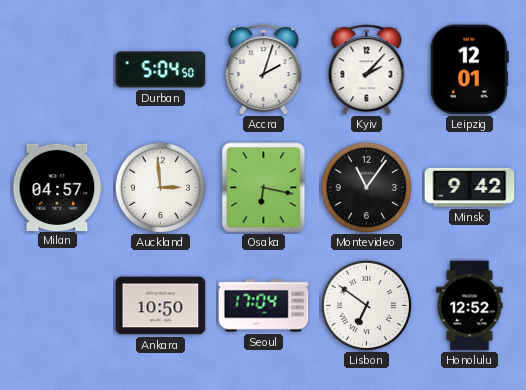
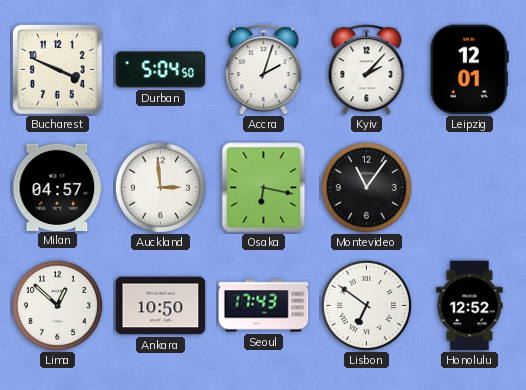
Bucharest: none -> 3:49
Minsk: 9:42 -> none
Lima: none -> 12:52
Seoul: 17:04 -> 17:43
